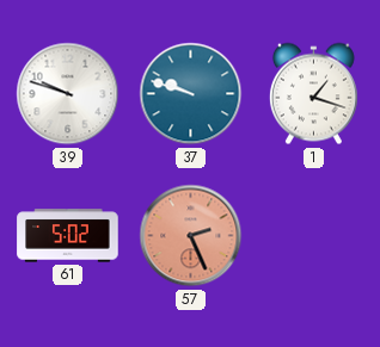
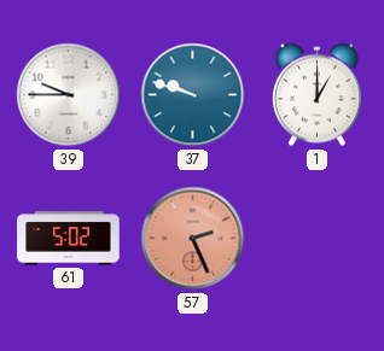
39: 9:48 -> 9:45
1: 1:18 -> 1:00
